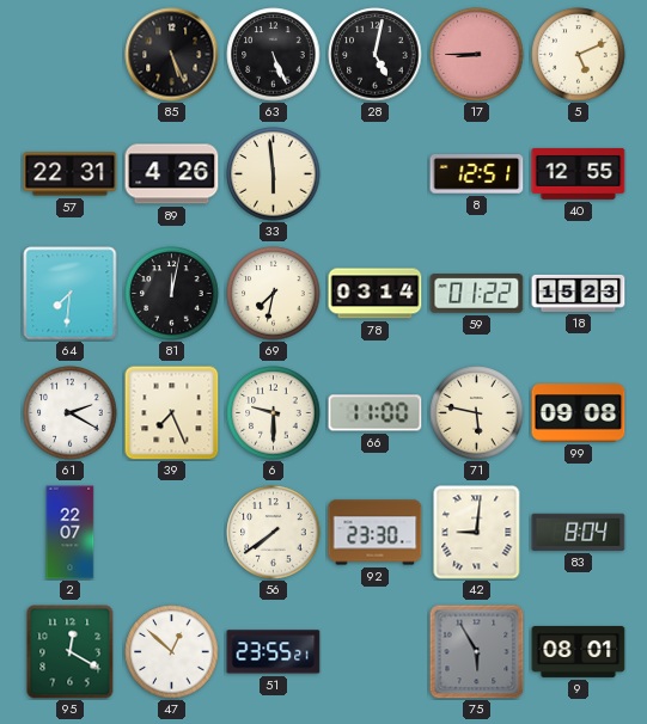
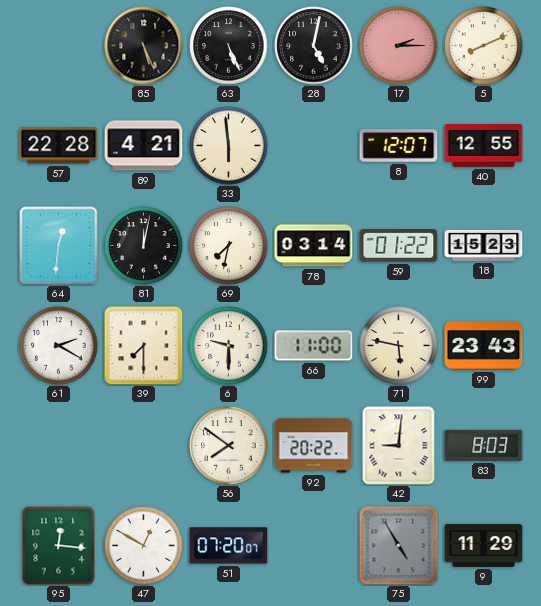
17: 8:45 -> 2:15
5: 5:11 -> 8:11
57: 22:31 -> 22:28
89: 4:26 -> 4:21
8: 12:51 -> 12:07
64: 7:31 -> 12:31
39: 7:26 -> 7:30
99: 09:08 -> 23:43
2: 22:07 -> none
56: 7:39 -> 7:51
92: 23:30 -> 20:22
83: 8:04 -> 8:03
95: 12:20 -> 12:16
47: 12:52 -> 12:50
51: 23:55 -> 07:20
75: 5:55 -> 4:55
9: 08:01 -> 11:29
